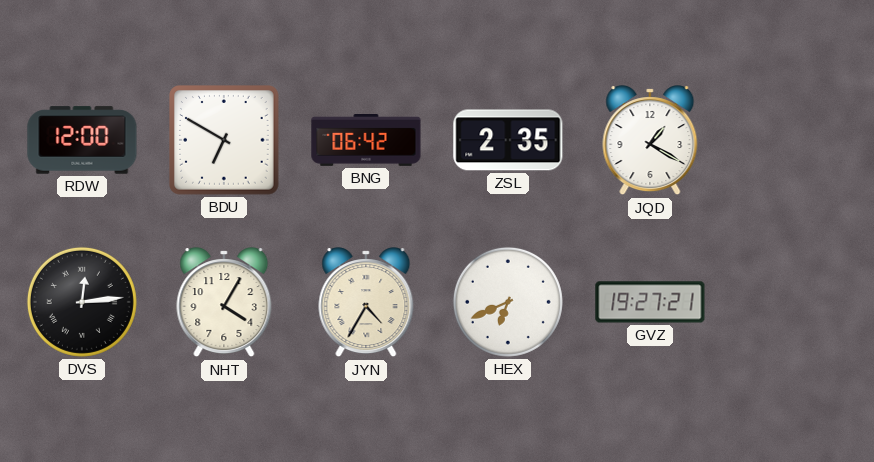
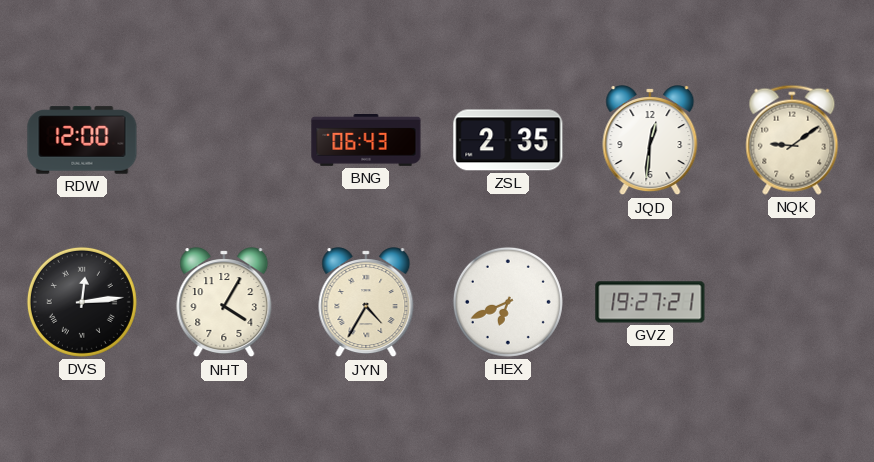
BDU: 6:50 -> none
BNG: 06:42 -> 06:43
JQD: 1:20 -> 12:31
NQK: none -> 9:09
